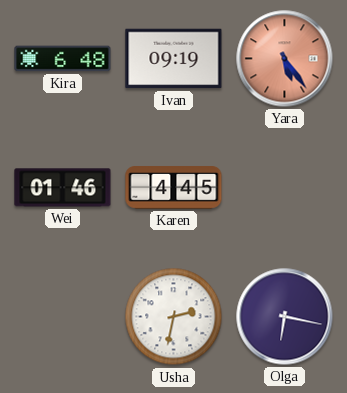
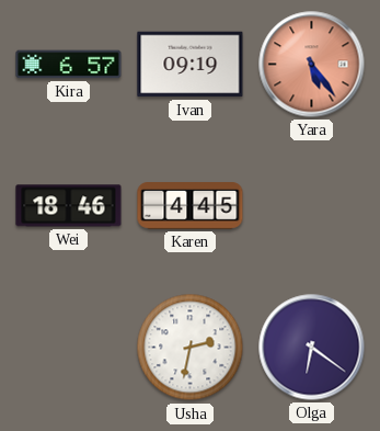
Kira: 6:48 -> 6:57
Wei: 01:46 -> 18:46
Olga: 6:17 -> 6:21
